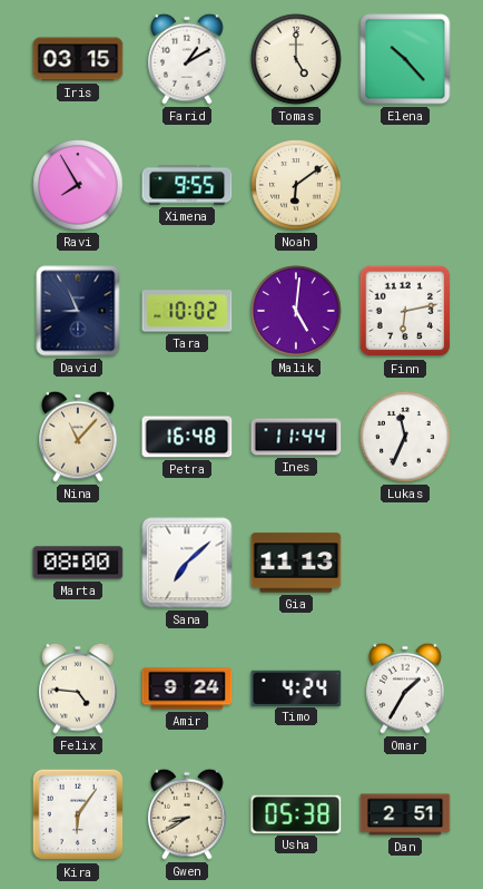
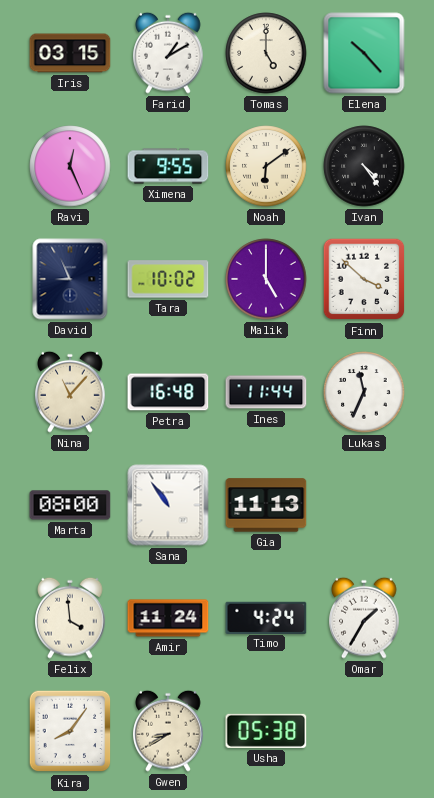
Ravi: 7:55 -> 12:26
Ivan: none -> 4:24
Malik: 5:01 -> 5:00
Finn: 6:13 -> 3:52
Sana: 7:08 -> 10:54
Felix: 4:46 -> 3:59
Amir: 9:24 -> 11:24
Kira: 6:06 -> 8:06
Dan: 2:51 -> none
